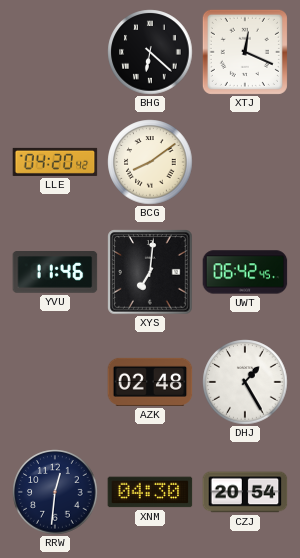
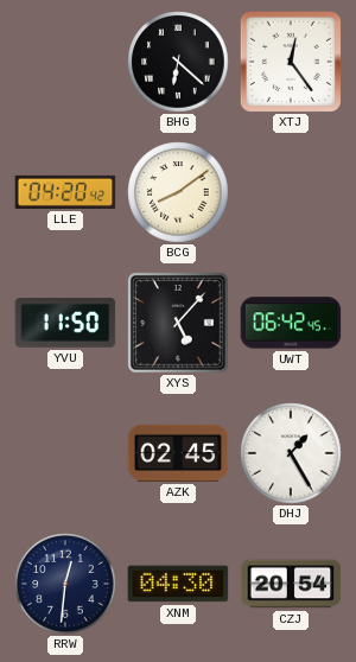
XTJ: 12:19 -> 12:24
YVU: 11:46 -> 11:50
XYS: 7:01 -> 5:07
AZK: 02:48 -> 02:45
